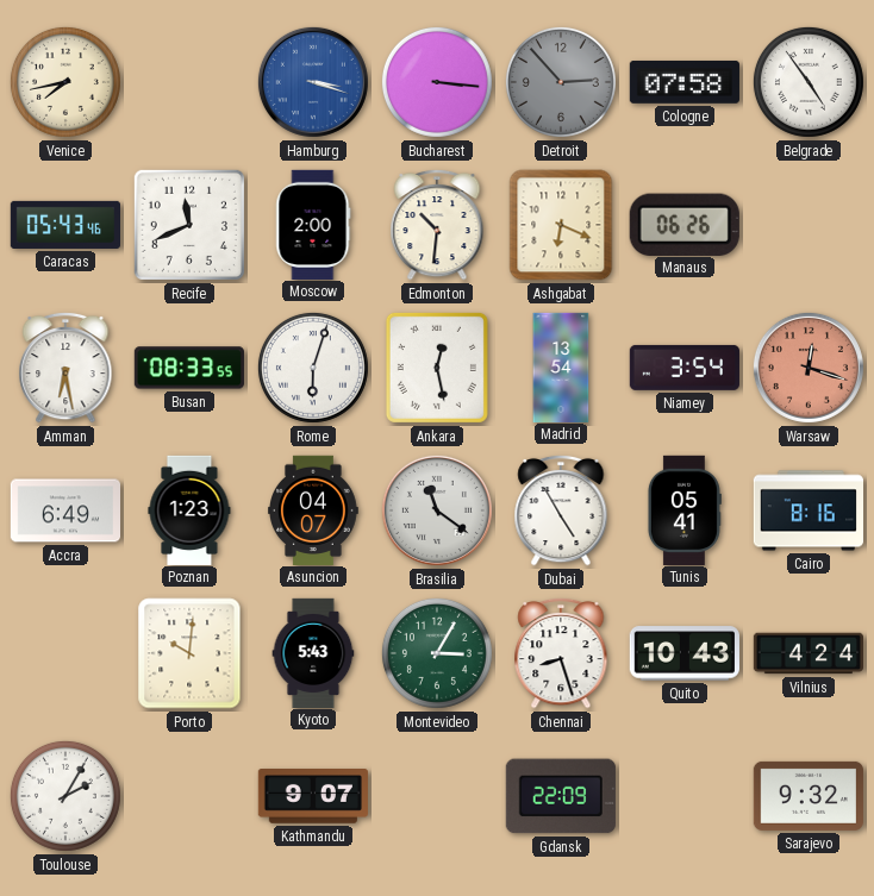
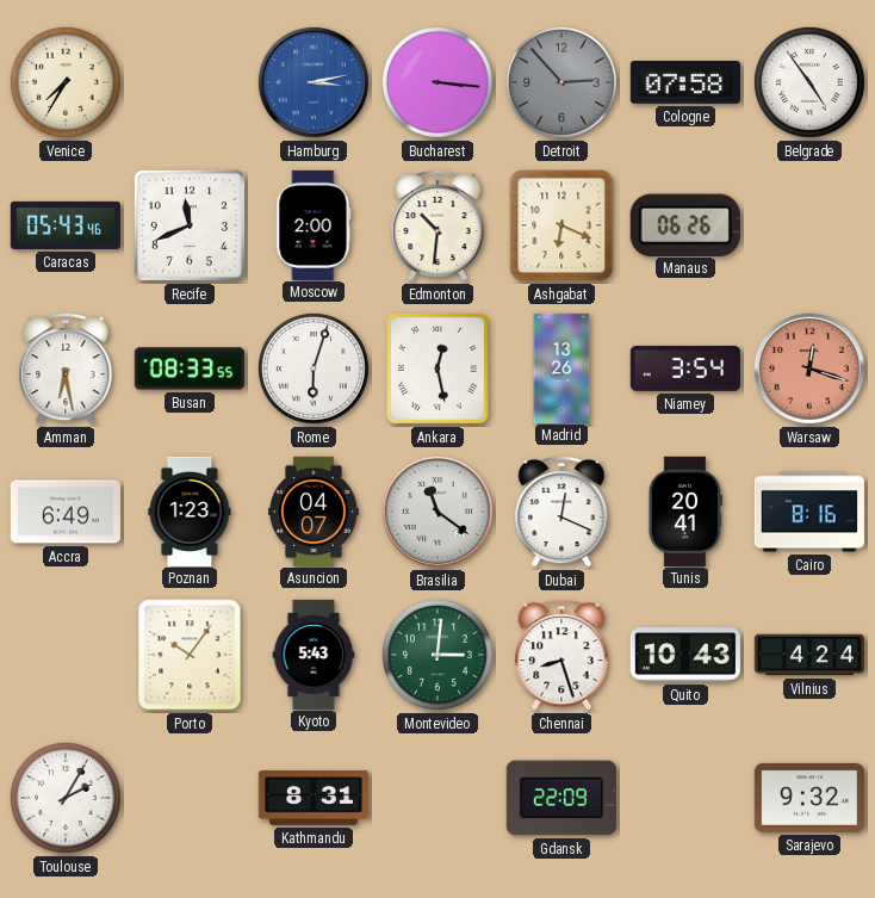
Venice: 7:43 -> 7:35
Hamburg: 3:18 -> 3:13
Madrid: 13:54 -> 13:26
Dubai: 4:55 -> 12:19
Tunis: 05:41 -> 20:41
Porto: 10:01 -> 10:06
Montevideo: 3:05 -> 3:01
Kathmandu: 9:07 -> 8:31
